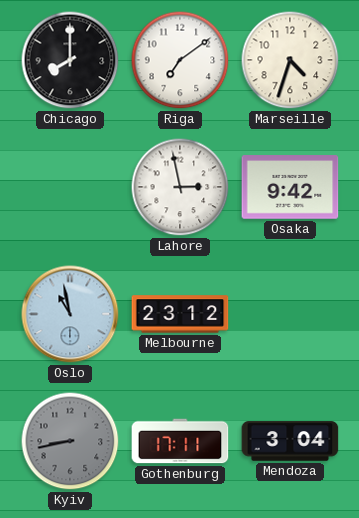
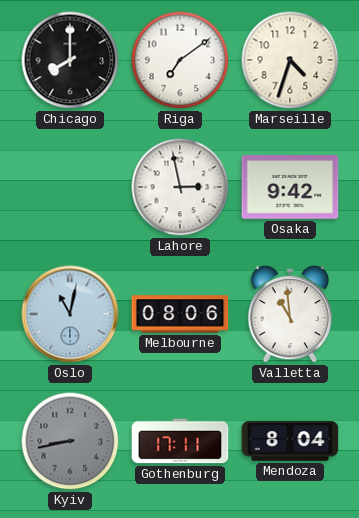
Oslo: 10:58 -> 11:02
Melbourne: 23:12 -> 08:06
Valletta: none -> 10:59
Mendoza: 3:04 -> 8:04
